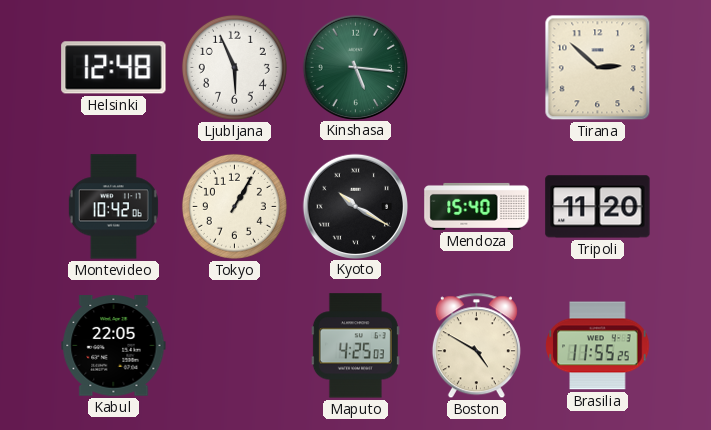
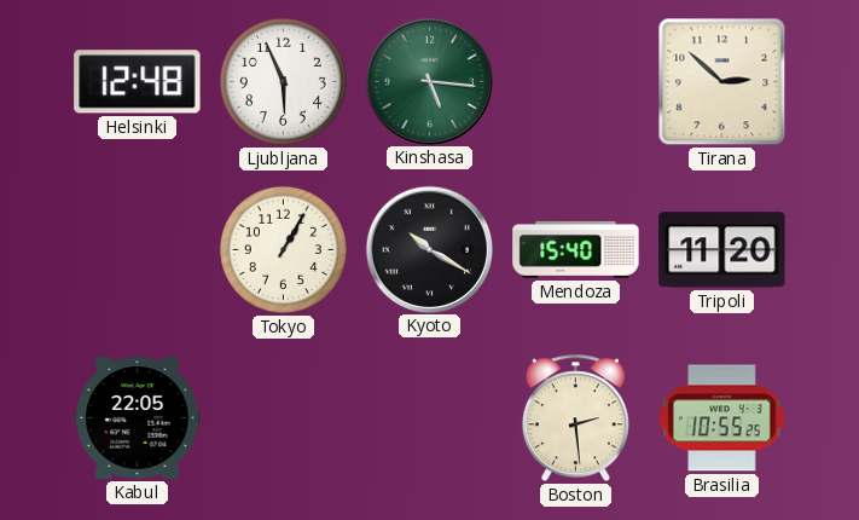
Montevideo: 10:42 -> none
Maputo: 4:25 -> none
Boston: 4:50 -> 2:29
Brasilia: 11:55 -> 10:55
